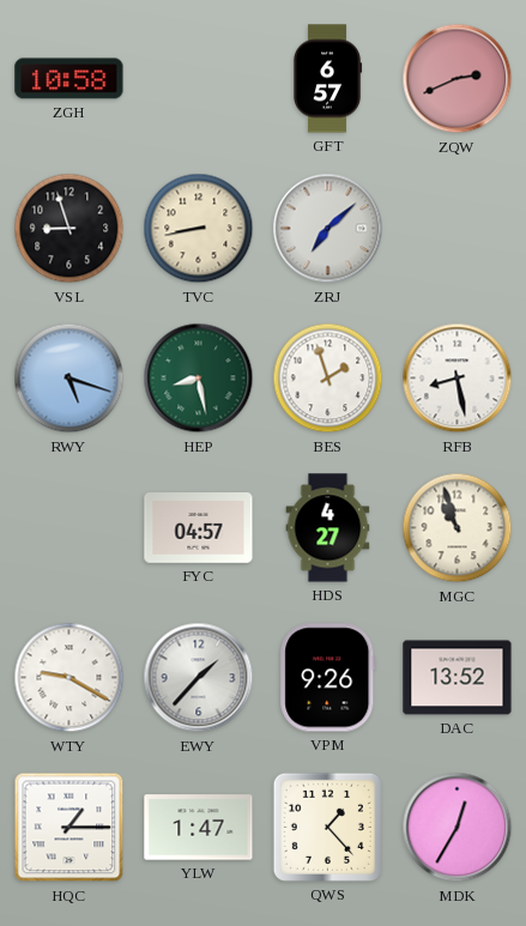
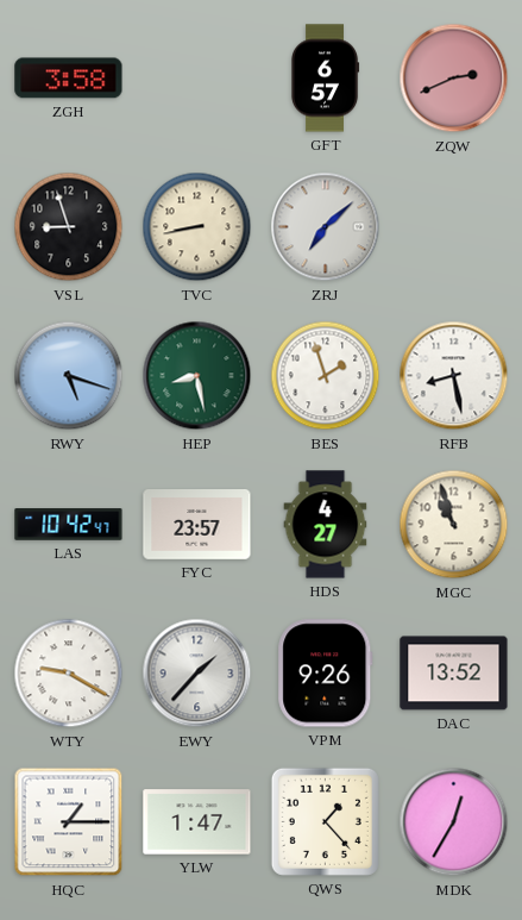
ZGH: 10:58 -> 3:58
LAS: none -> 10:42
FYC: 04:57 -> 23:57
